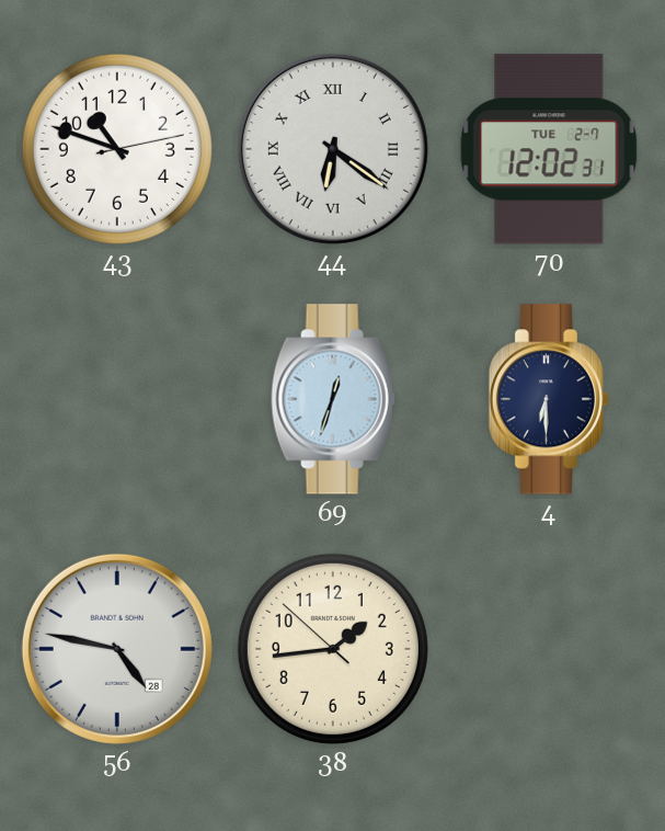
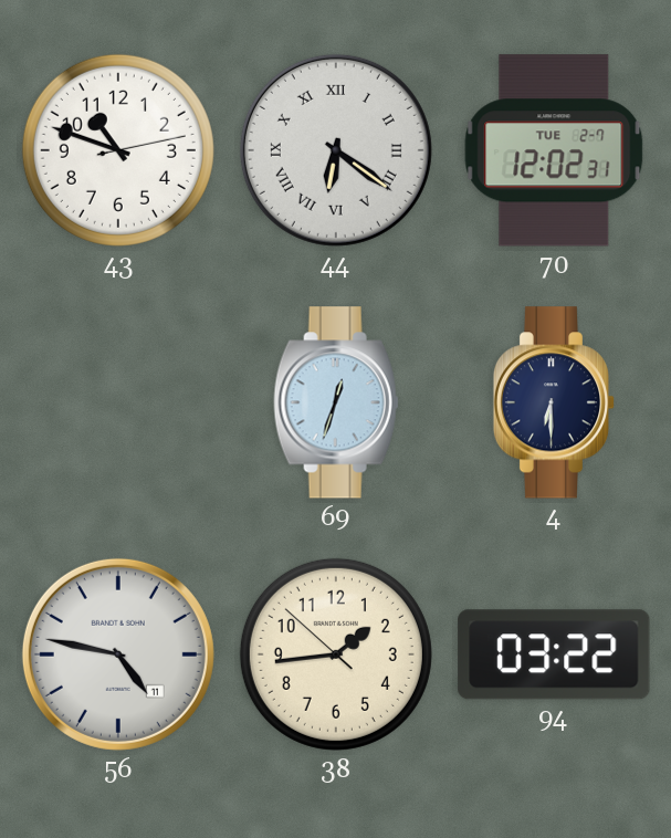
56 date: 28 -> 11
94: none -> 03:22
